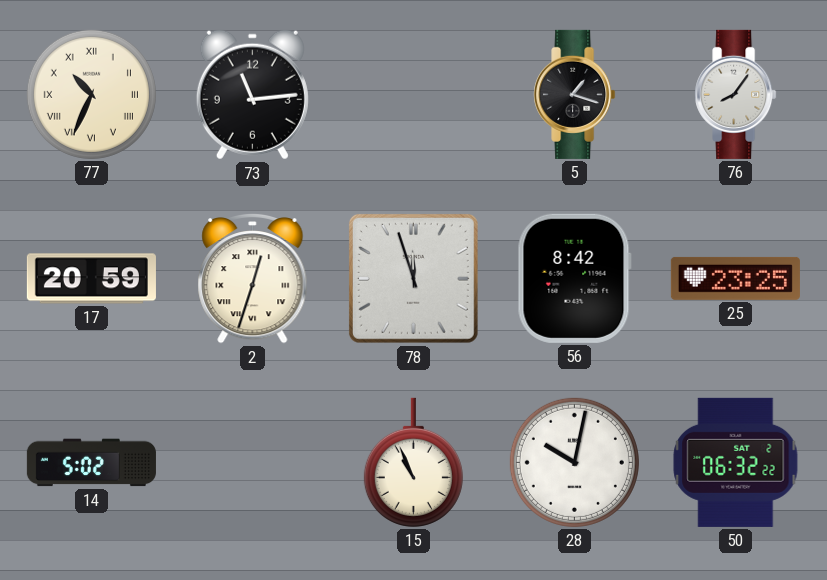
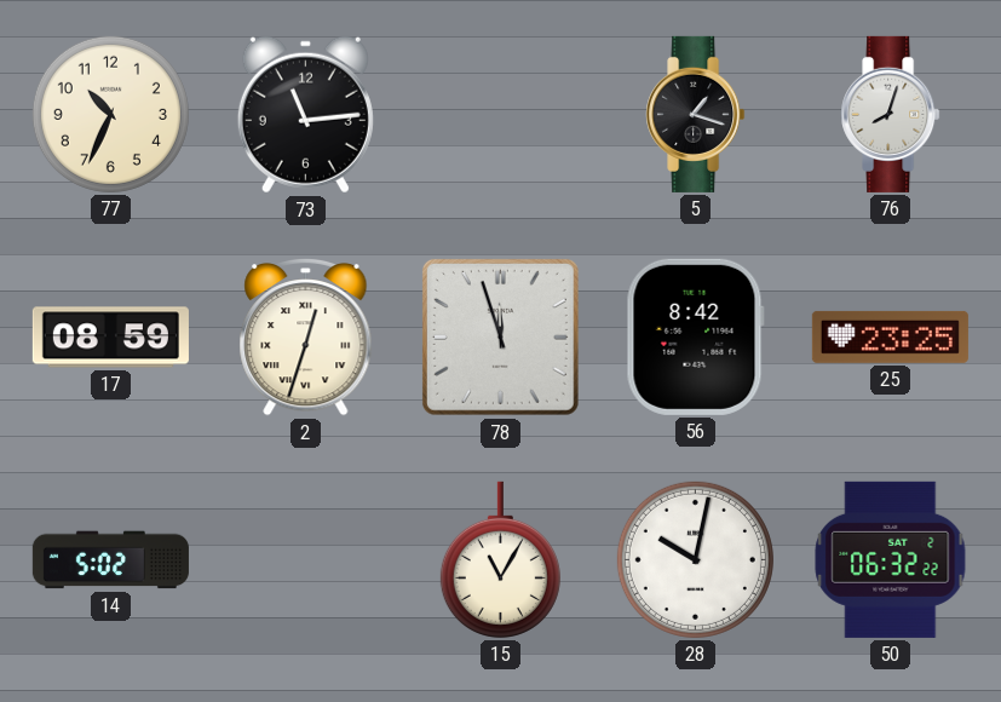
77 numerals: Roman -> Arabic
76: 8:06 -> 8:03
17: 20:59 -> 08:59
15: 10:56 -> 11:05
